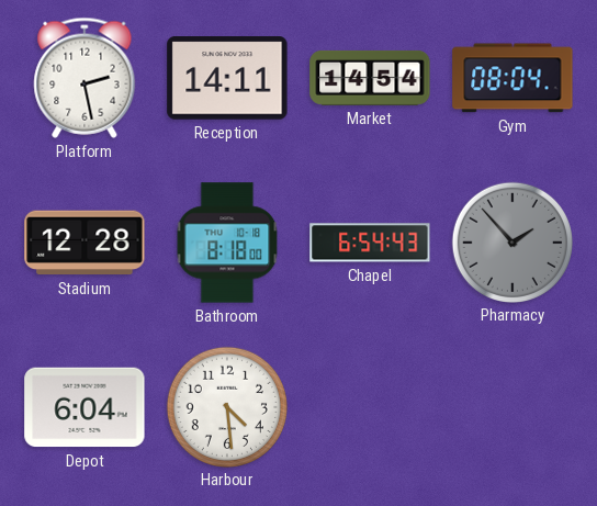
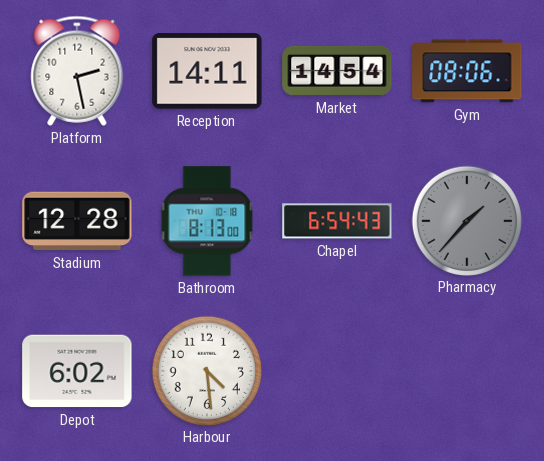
Gym: 08:04 -> 08:06
Bathroom: 8:18 -> 8:13
Pharmacy: 1:53 -> 1:37
Depot: 6:04 -> 6:02
